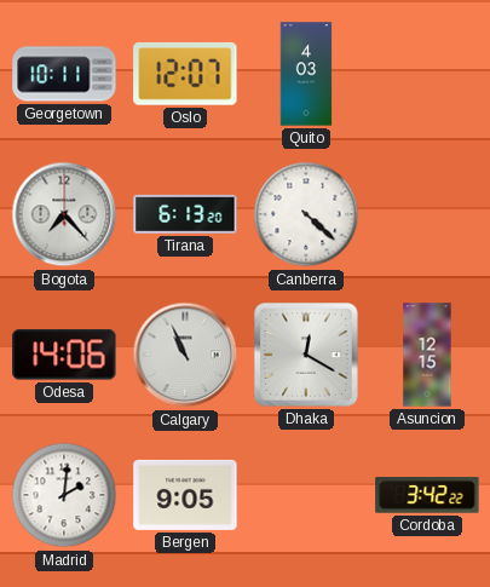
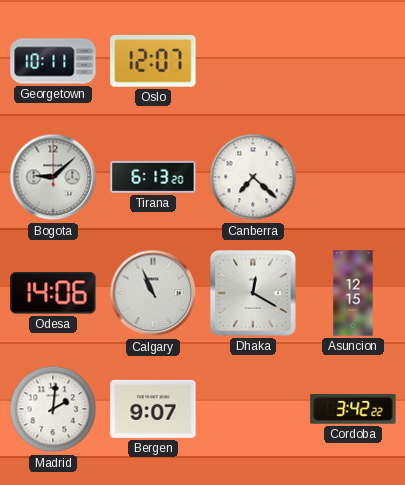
Quito: 4:03 -> none
Bogota: 7:23 -> 9:08
Canberra: 4:22 -> 7:22
Bergen: 9:05 -> 9:07
